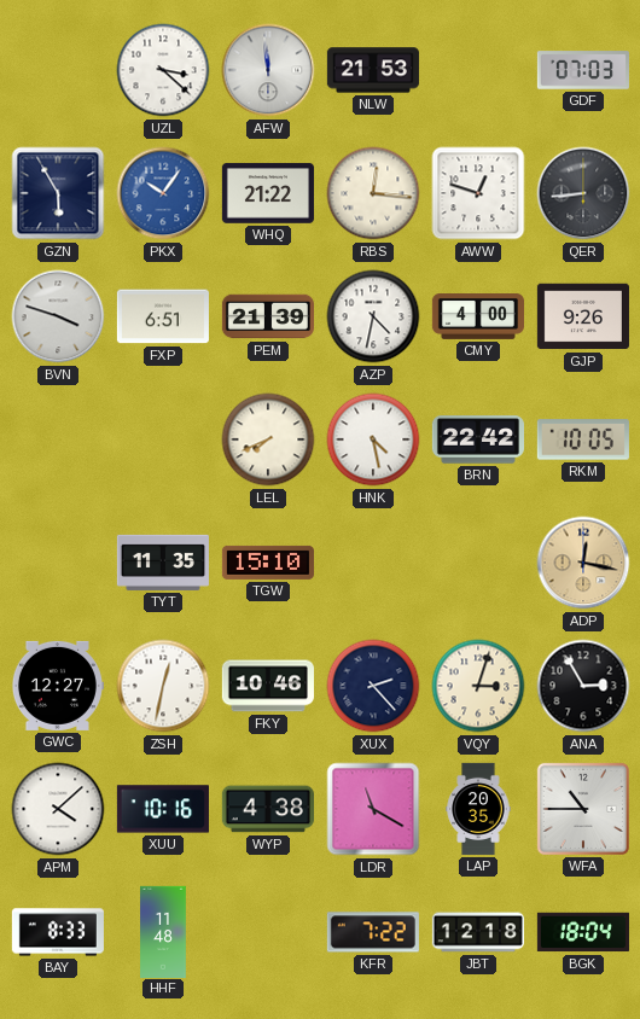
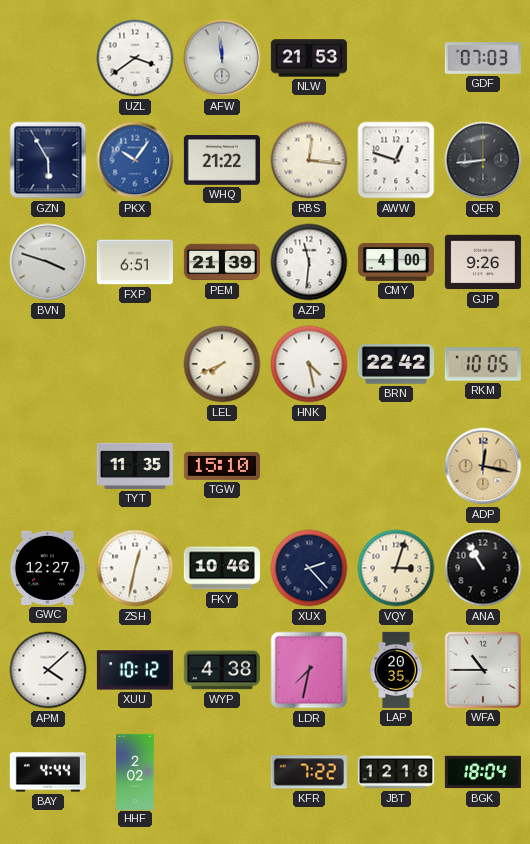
UZL: 3:22 -> 3:39
AZP: 4:32 -> 11:31
ANA: 2:55 -> 10:55
XUU: 10:16 -> 10:12
LDR: 11:20 -> 7:32
BAY: 8:33 -> 4:44
HHF: 11:48 -> 2:02
